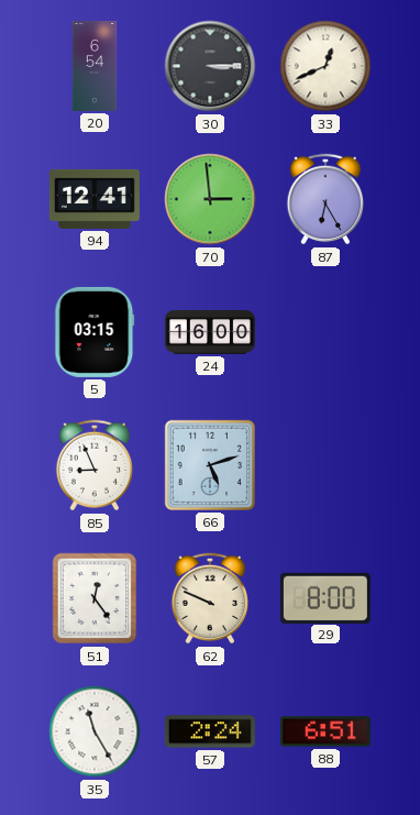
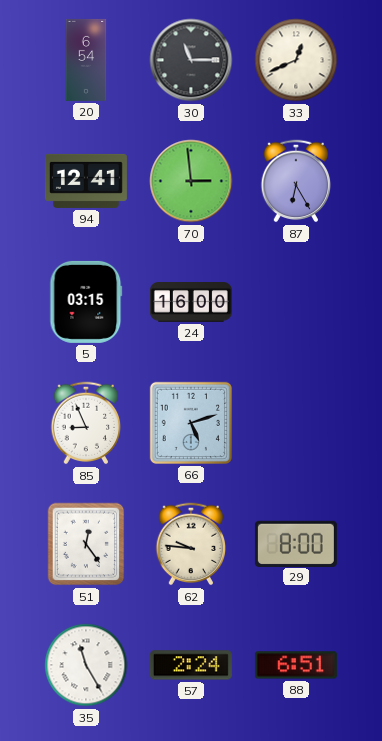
30: 3:15 -> 11:15
62: 9:49 -> 9:46
